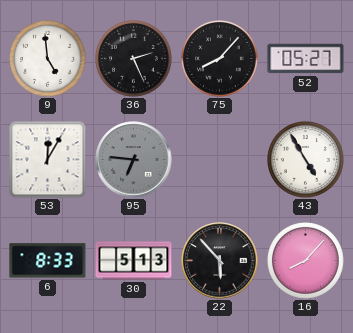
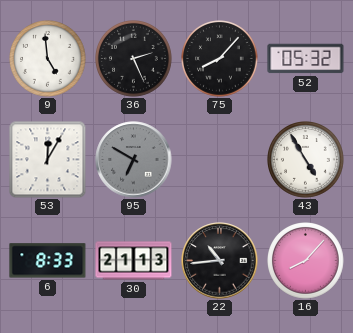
52: 05:27 -> 05:32
95: 6:46 -> 6:50
30: 5:13 -> 21:13
22: 5:53 -> 10:44
